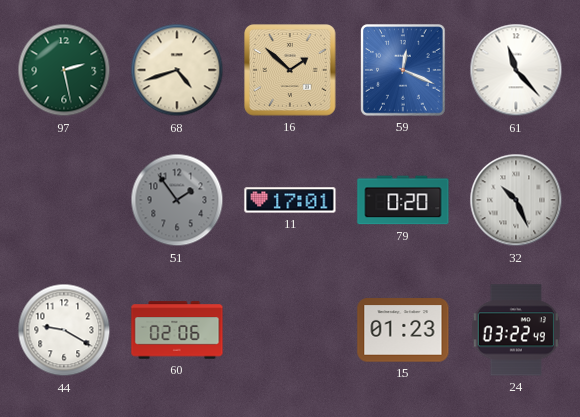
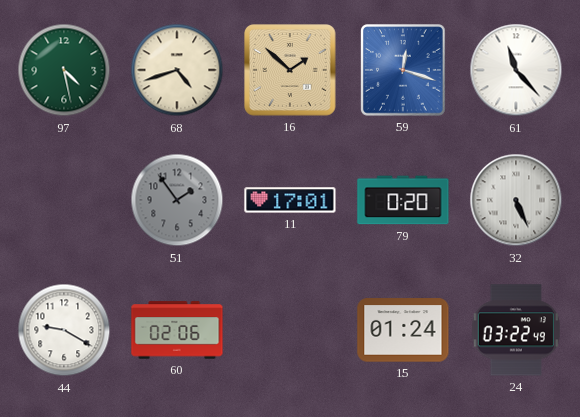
97: 2:28 -> 4:28
59: 12:19 -> 12:18
32: 10:26 -> 5:26
15: 01:23 -> 01:24
